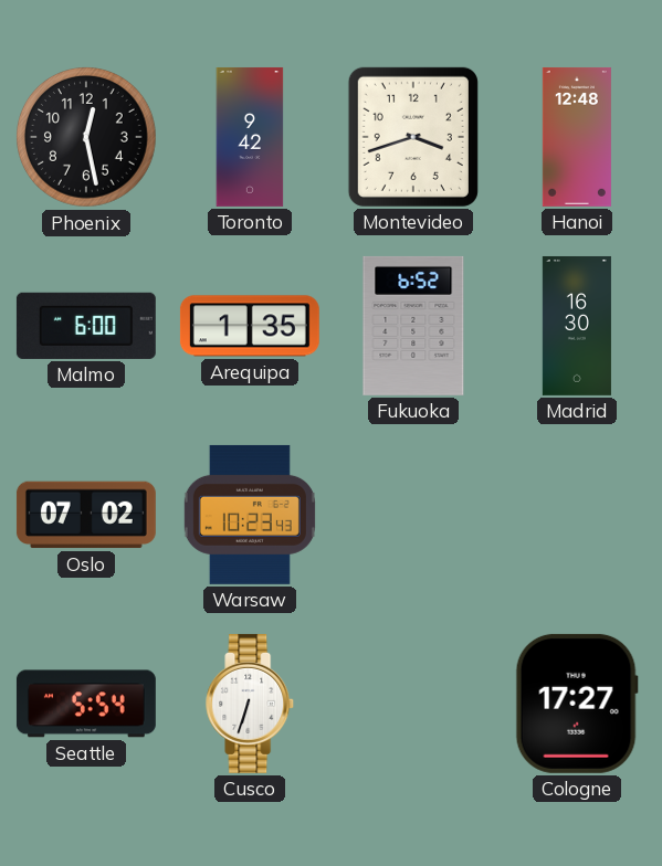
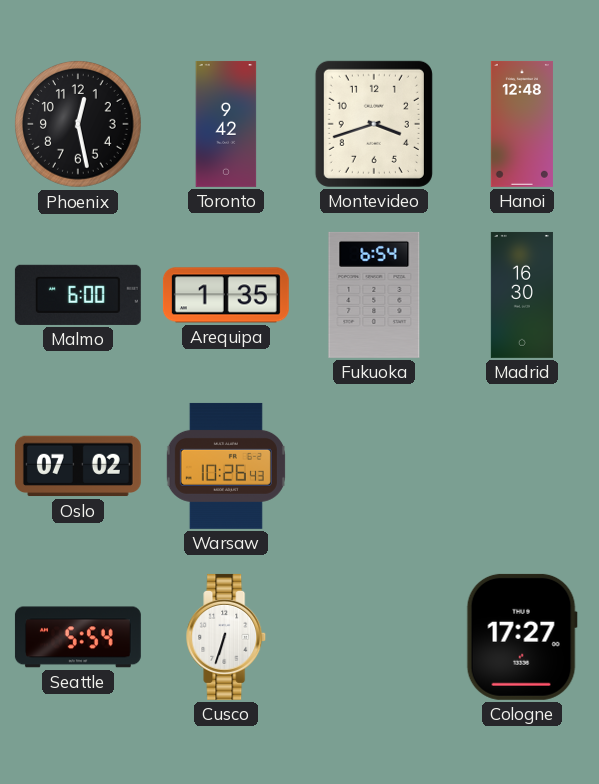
Fukuoka: 6:52 -> 6:54
Warsaw: 10:23 -> 10:26
